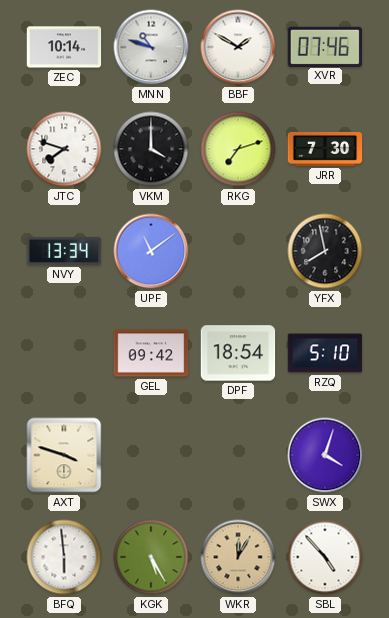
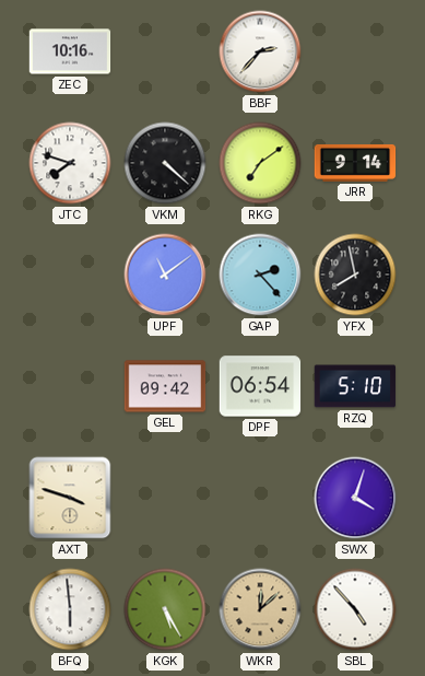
ZEC: 10:14 -> 10:16
MNN: 10:48 -> none
BBF: 1:50 -> 2:37
XVR: 07:46 -> none
VKM: 4:00 -> 4:22
RKG: 7:12 -> 7:09
JRR: 7:30 -> 9:14
NVY: 13:34 -> none
GAP: none -> 2:23
DPF: 18:54 -> 06:54
WKR: 12:05 -> 12:08
